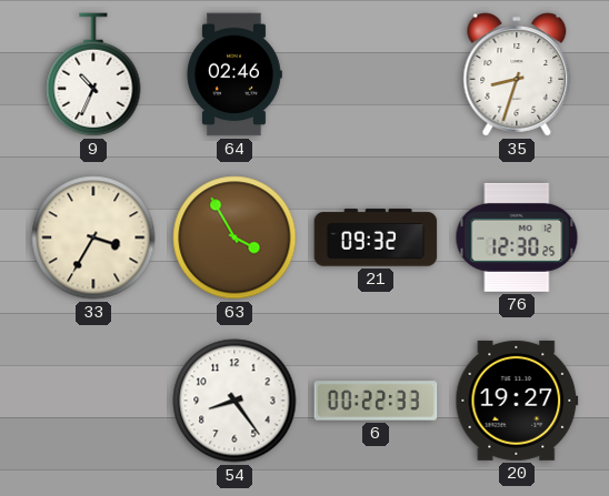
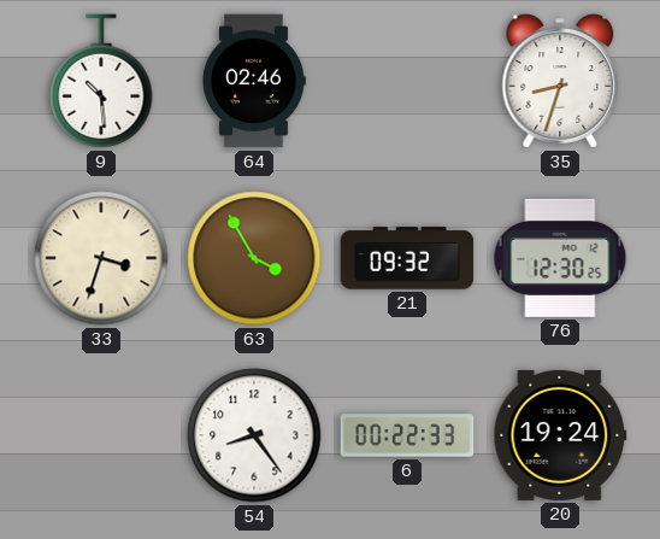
9: 10:34 -> 10:29
33: 3:35 -> 3:33
20: 19:27 -> 19:24
